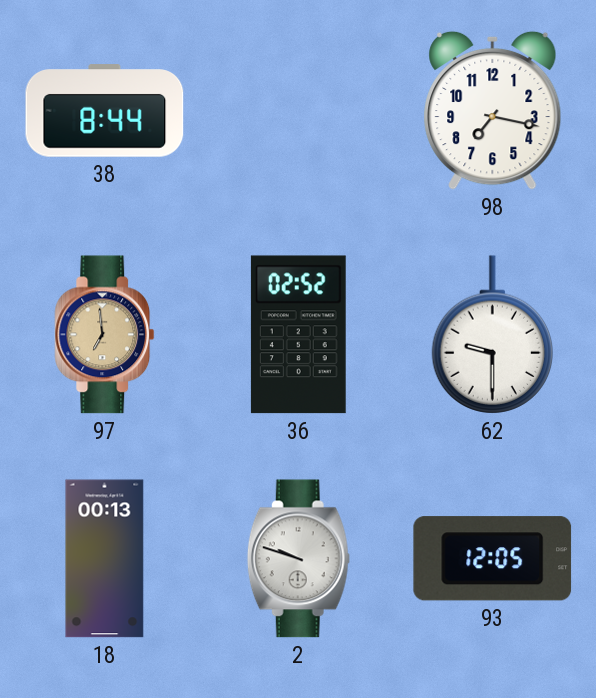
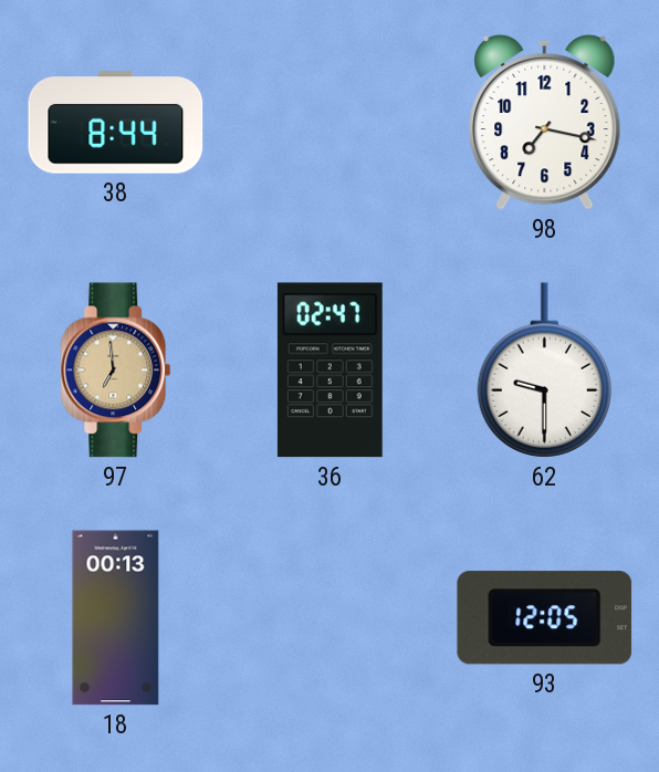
36: 02:52 -> 02:47
2: 9:48 -> none
